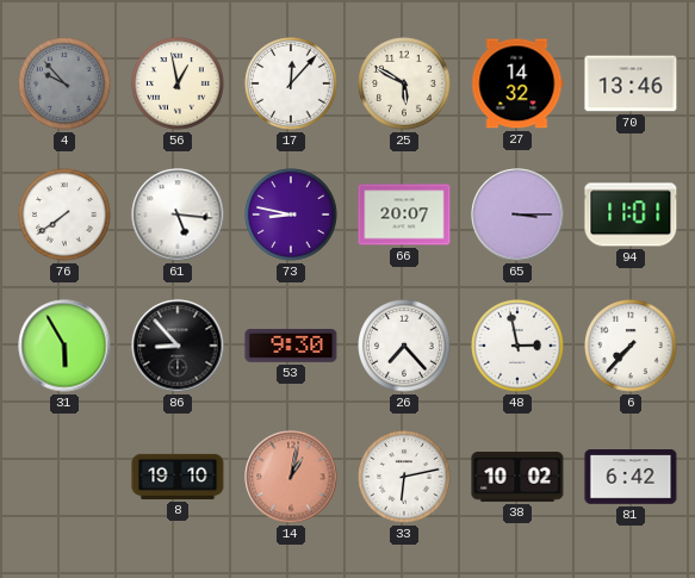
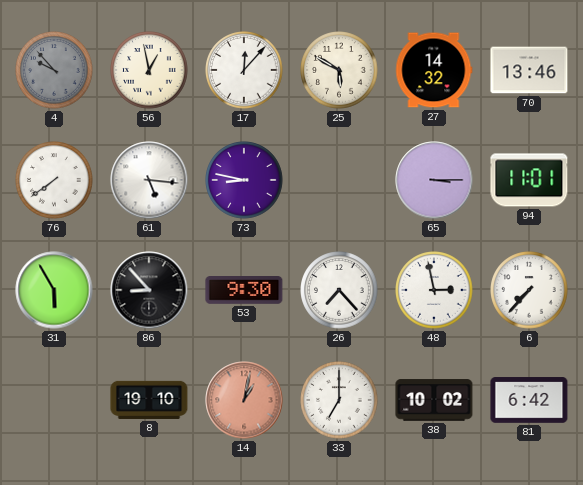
66: 20:07 -> none
33: 6:13 -> 7:00
